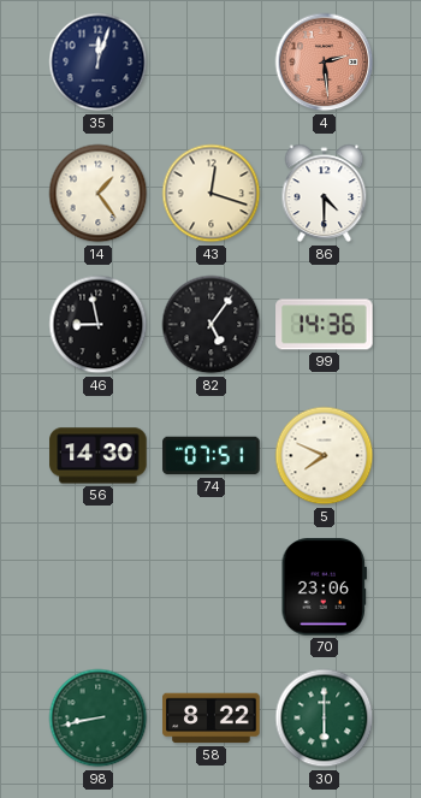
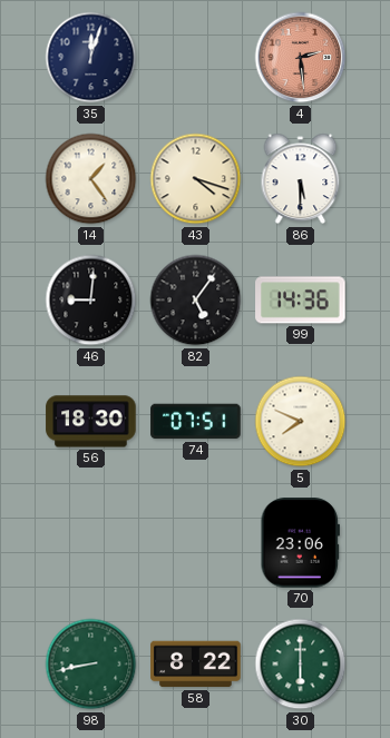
43: 12:18 -> 4:18
86: 4:30 -> 5:30
46: 8:58 -> 9:01
56: 14:30 -> 18:30
